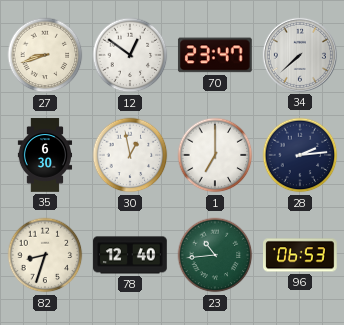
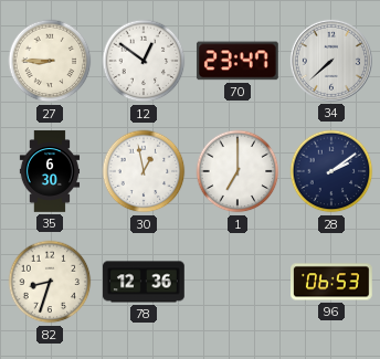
27: 8:42 -> 8:45
28: 2:14 -> 2:09
78: 12:40 -> 12:36
23: 10:44 -> none
